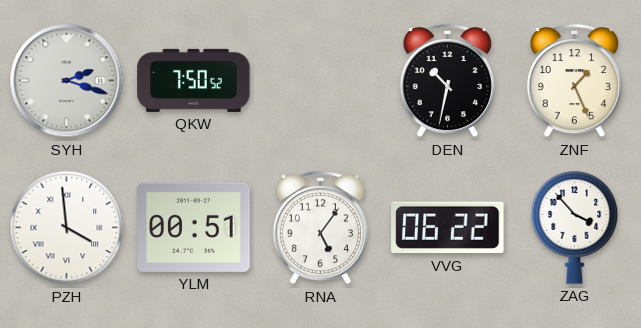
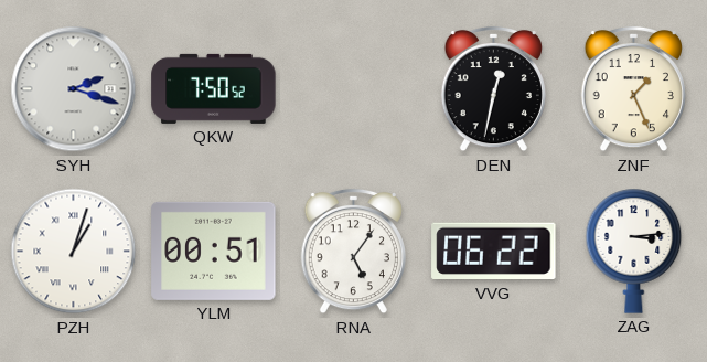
DEN: 10:32 -> 12:32
PZH: 3:59 -> 1:03
ZAG: 3:53 -> 3:14
